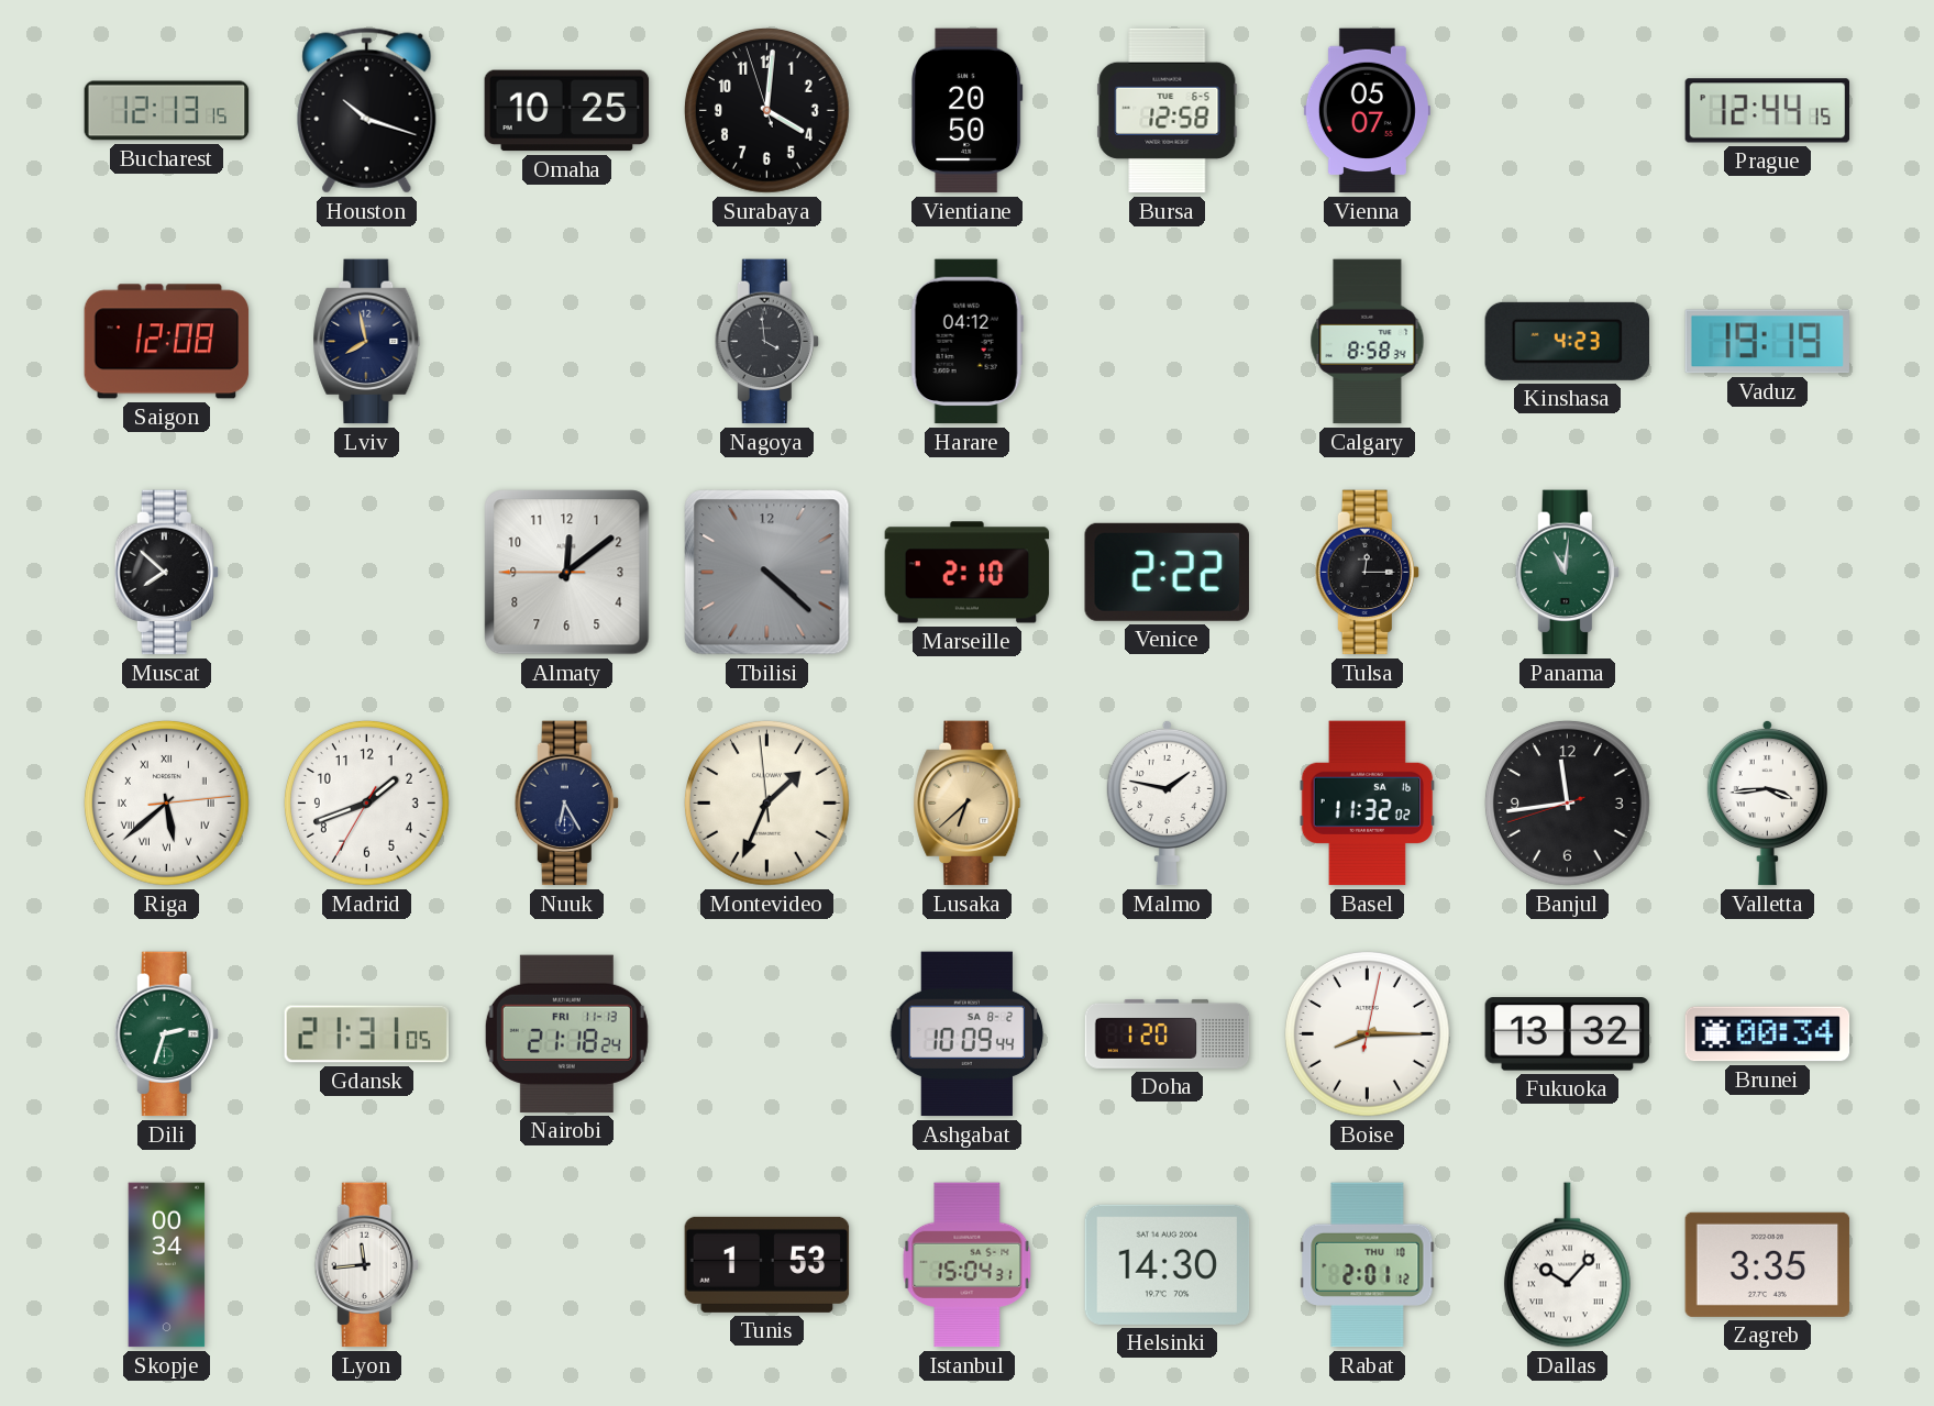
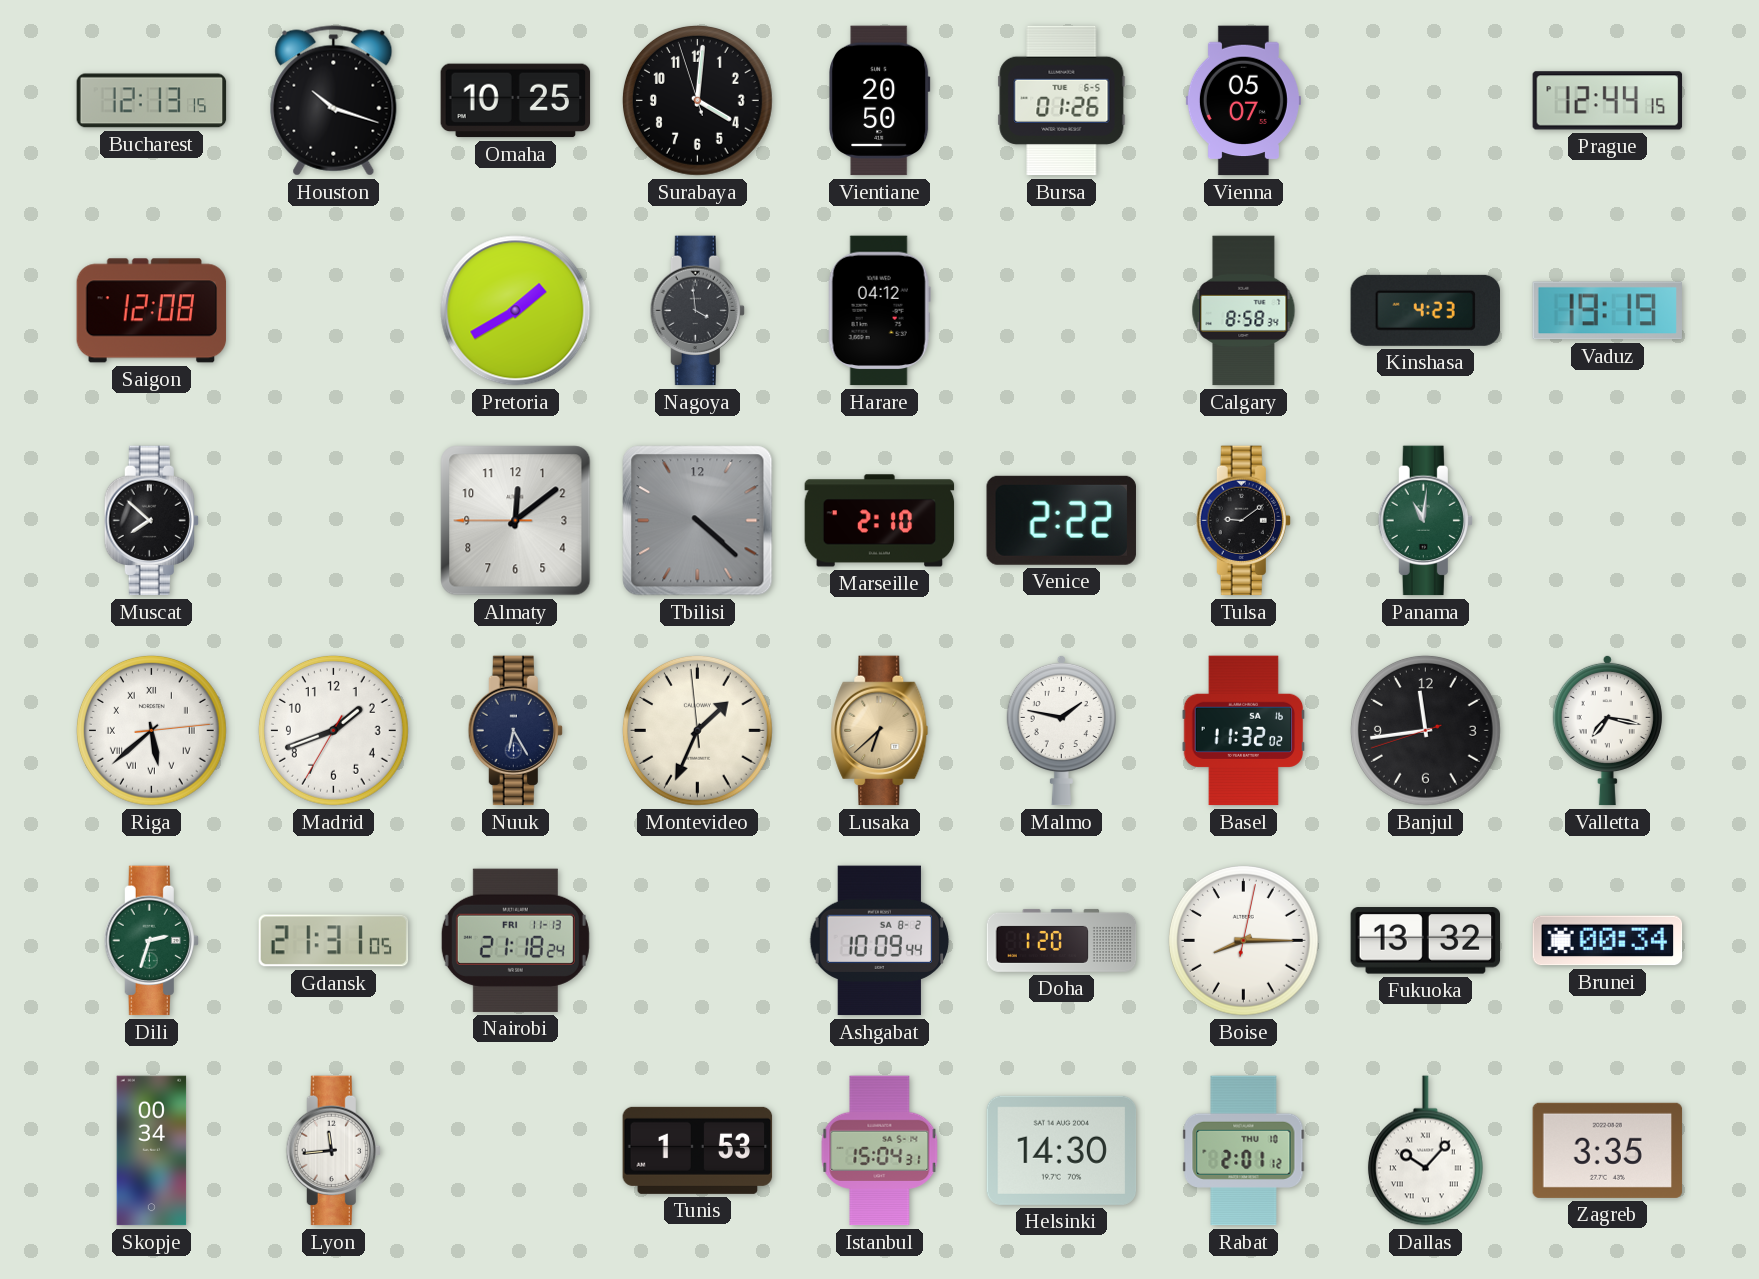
Bursa: 12:58 -> 01:26
Lviv: 7:58 -> none
Pretoria: none -> 1:40
Tulsa: 12:15 -> 9:09
Valletta: 3:44 -> 7:17
